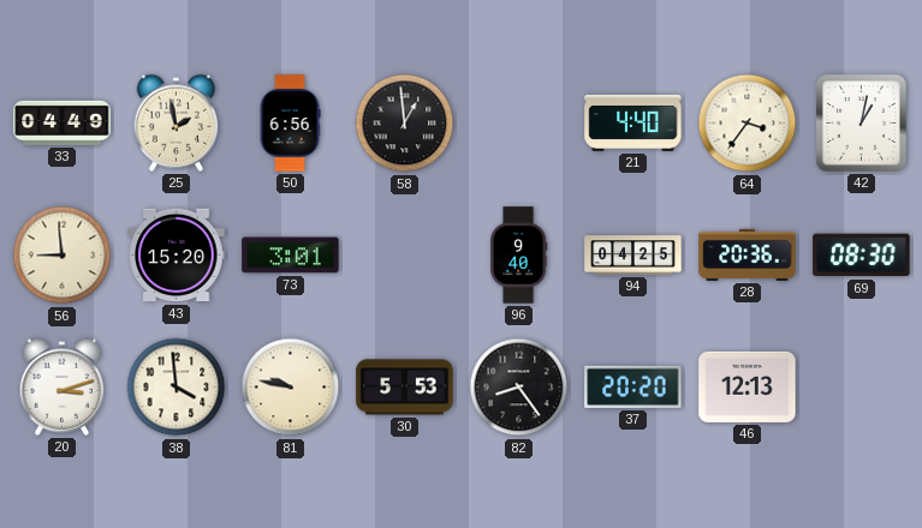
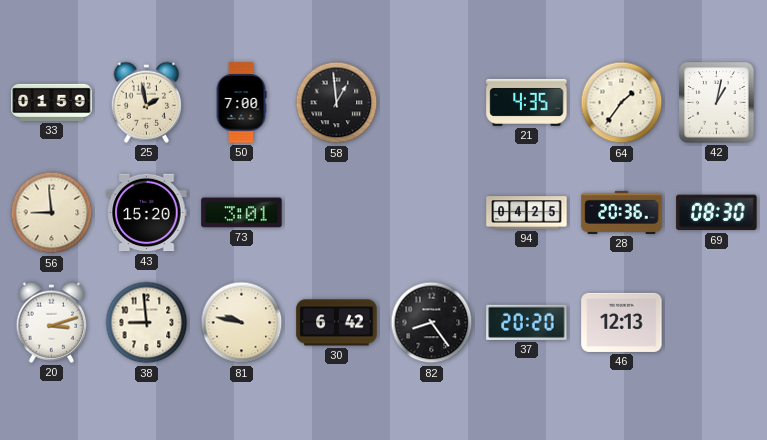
33: 04:49 -> 01:59
50: 6:56 -> 7:00
21: 4:40 -> 4:35
64: 3:36 -> 1:36
96: 9:40 -> none
38: 3:59 -> 8:59
30: 5:53 -> 6:42
